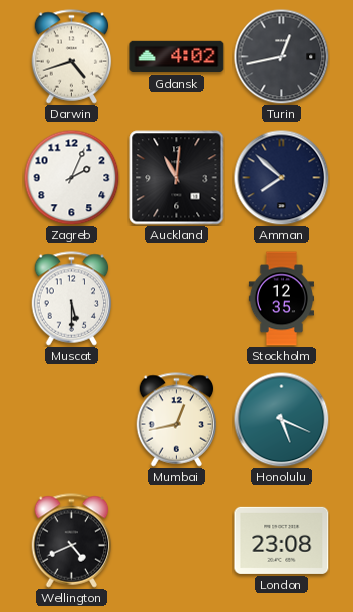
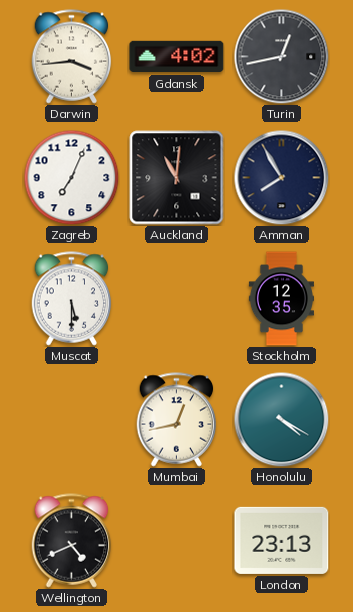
Darwin: 4:42 -> 3:44
Zagreb: 2:04 -> 7:04
Amman: 7:52 -> 7:55
Honolulu: 5:19 -> 4:20
London: 23:08 -> 23:13
